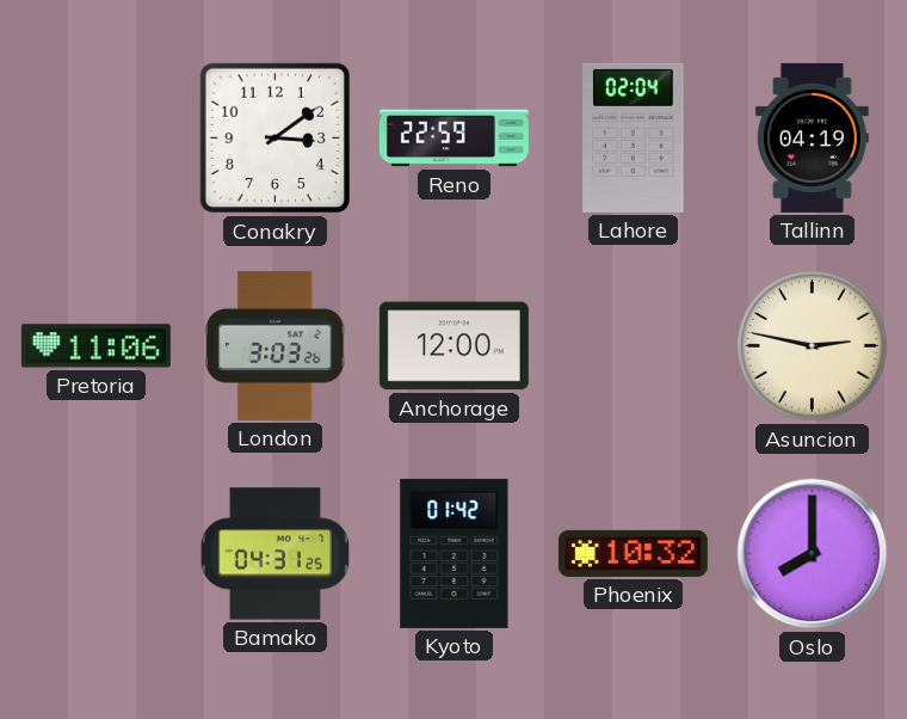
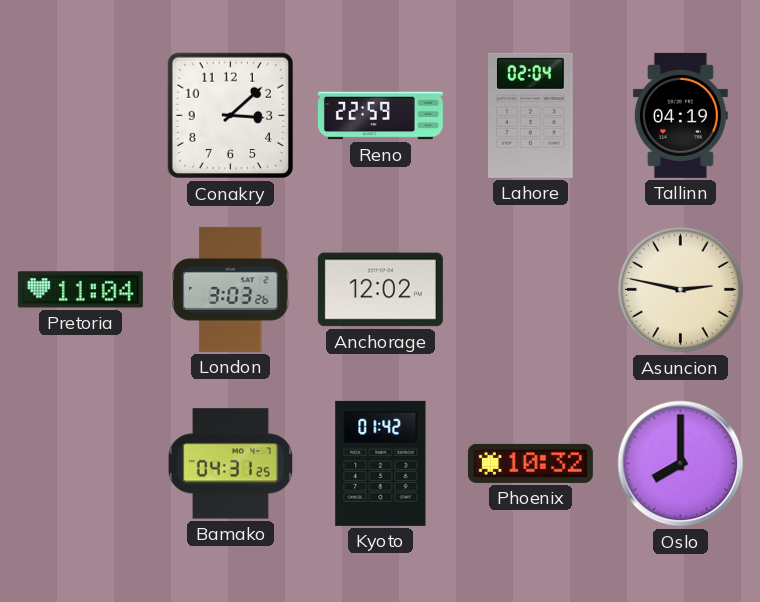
Conakry: 3:09 -> 3:08
Pretoria: 11:06 -> 11:04
Anchorage: 12:00 -> 12:02
